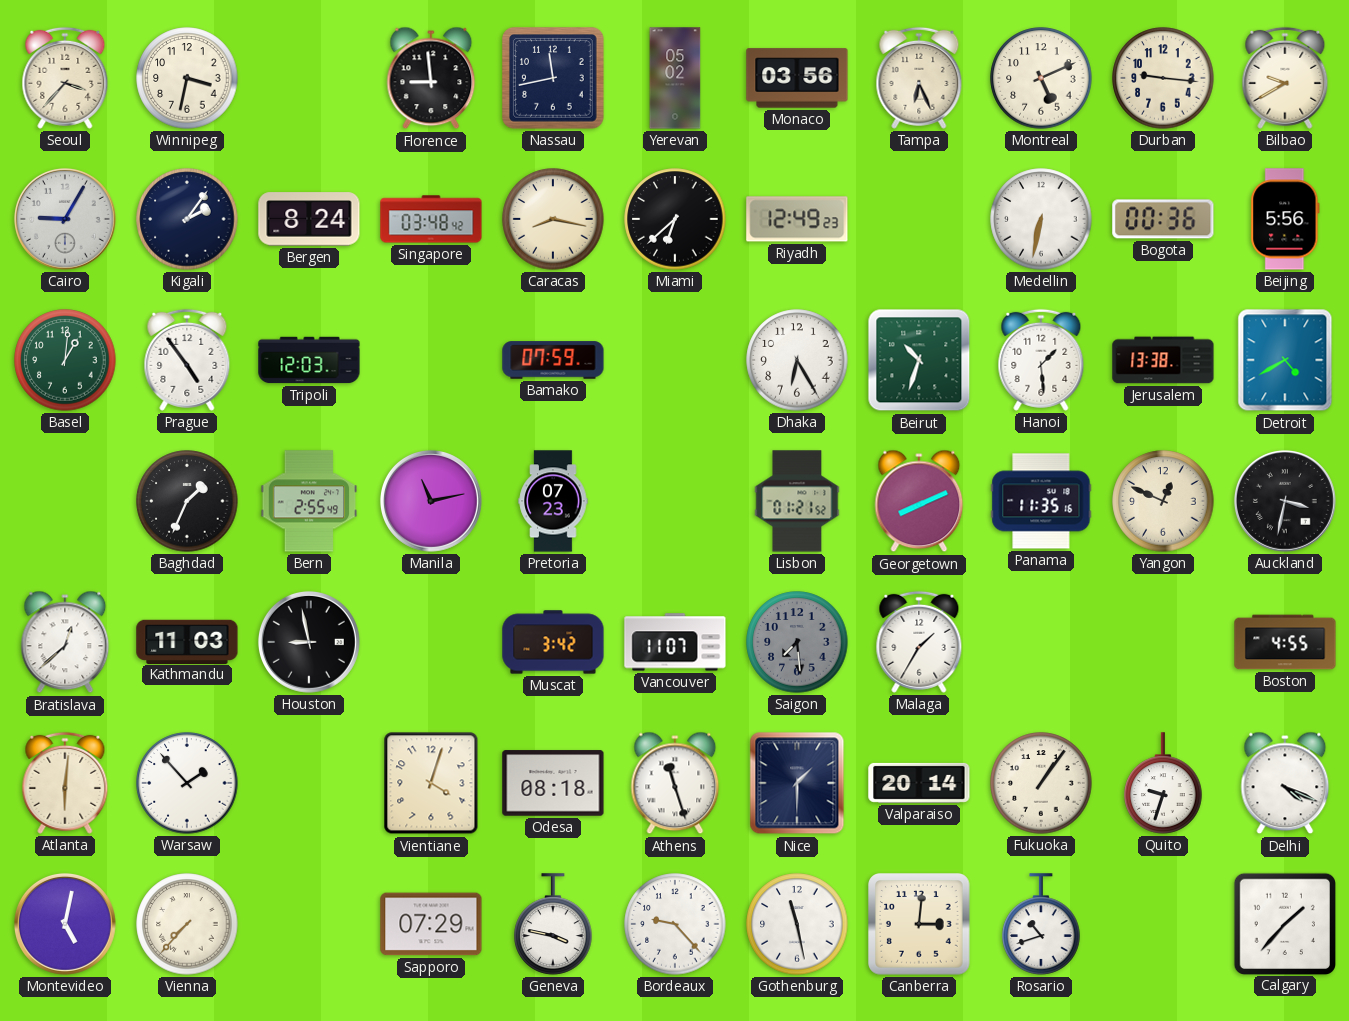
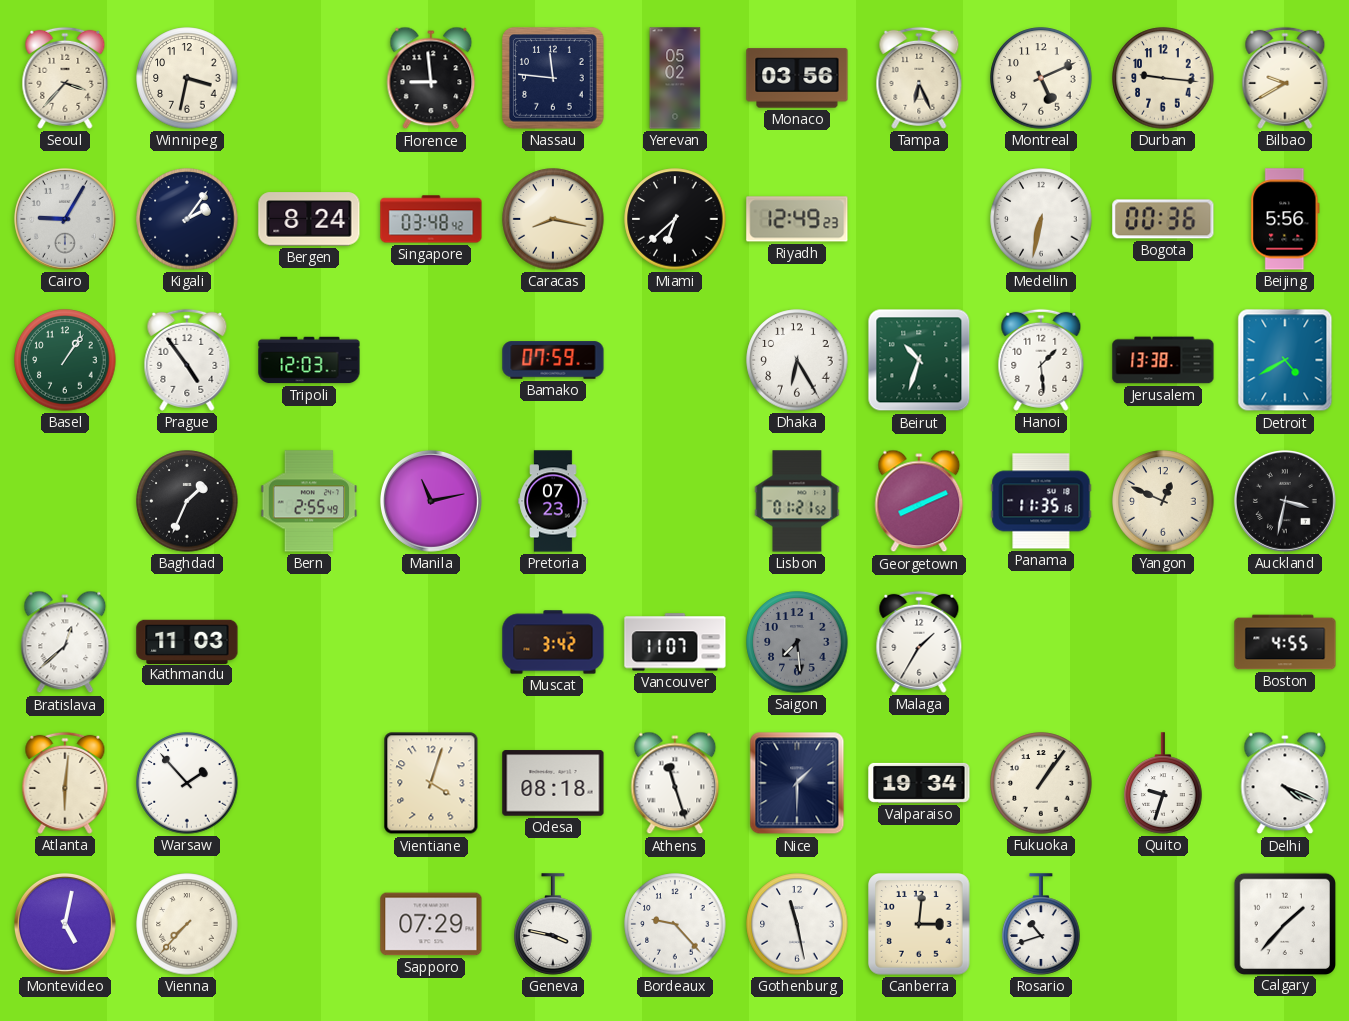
Nassau: 11:43 -> 11:46
Basel: 1:01 -> 1:06
Houston: 8:58 -> none
Valparaiso: 20:14 -> 19:34
